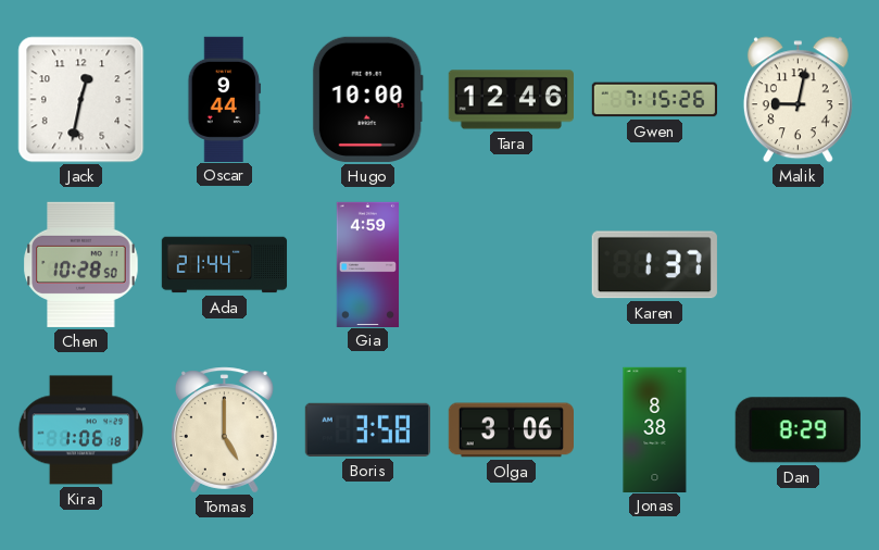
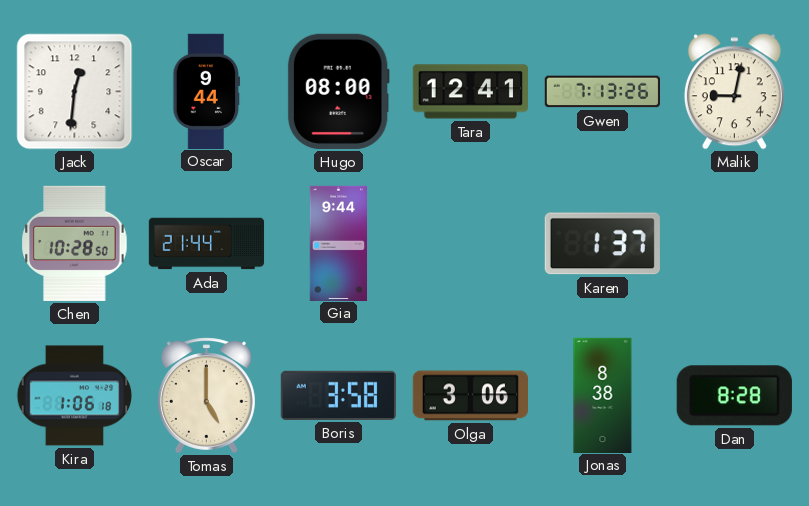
Jack: 12:32 -> 12:31
Hugo: 10:00 -> 08:00
Tara: 12:46 -> 12:41
Gwen: 7:15 -> 7:13
Gia: 4:59 -> 9:44
Dan: 8:29 -> 8:28
